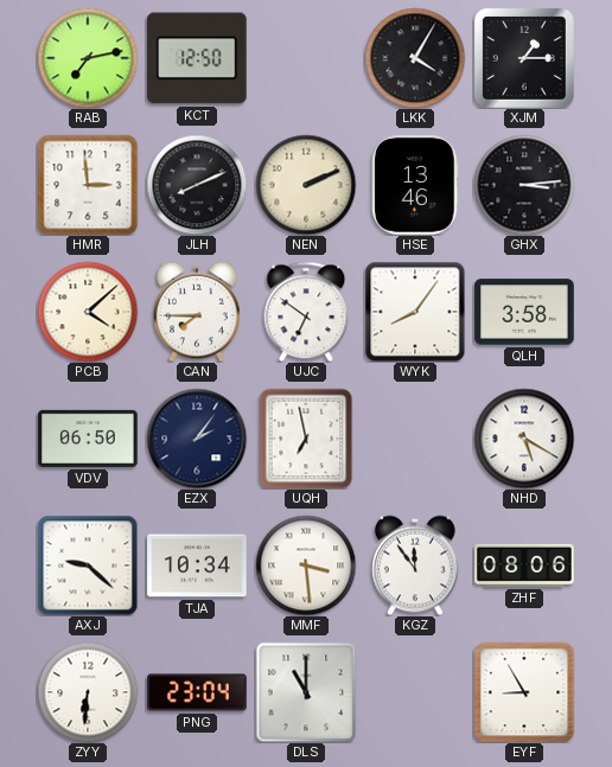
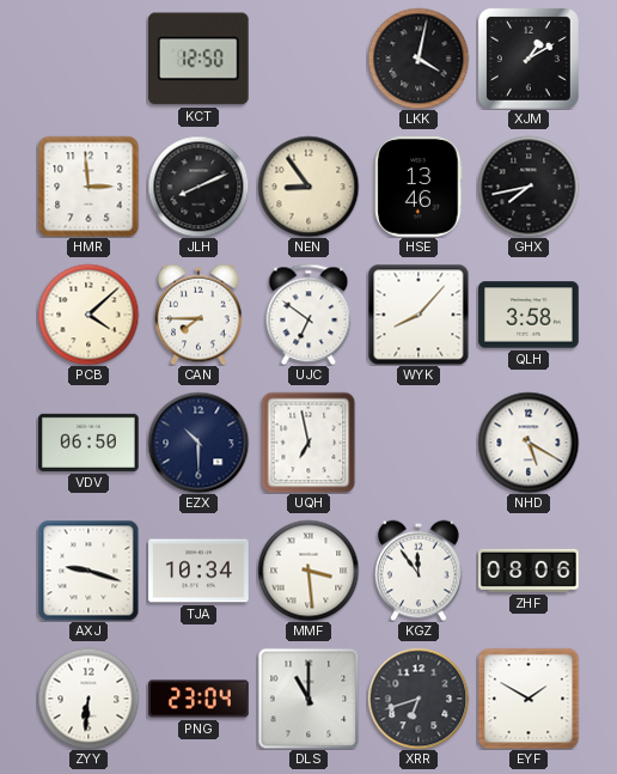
RAB: 7:13 -> none
LKK: 4:05 -> 4:02
XJM: 1:15 -> 1:10
NEN: 2:11 -> 8:54
GHX: 3:14 -> 7:43
WYK: 8:06 -> 8:07
EZX: 2:06 -> 10:30
AXJ: 9:22 -> 9:18
XRR: none -> 6:42
EYF: 8:55 -> 1:50
